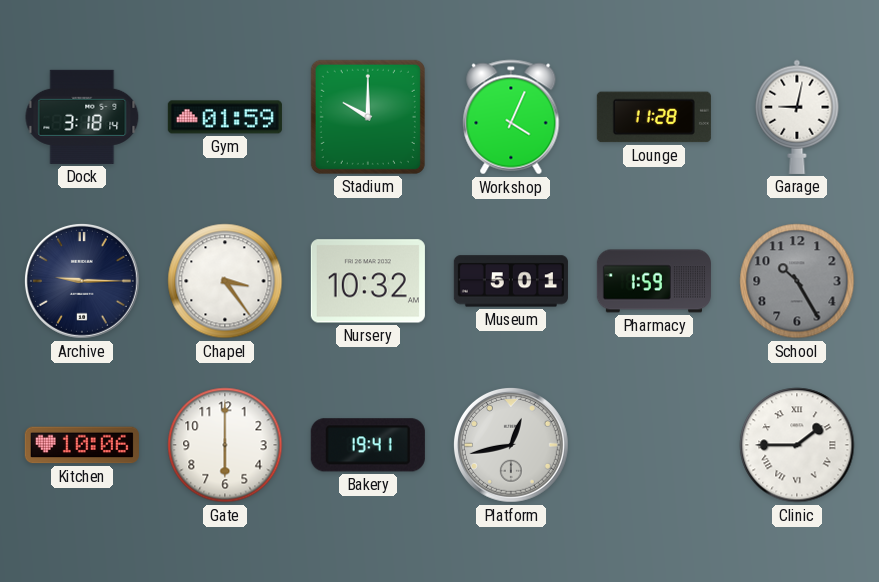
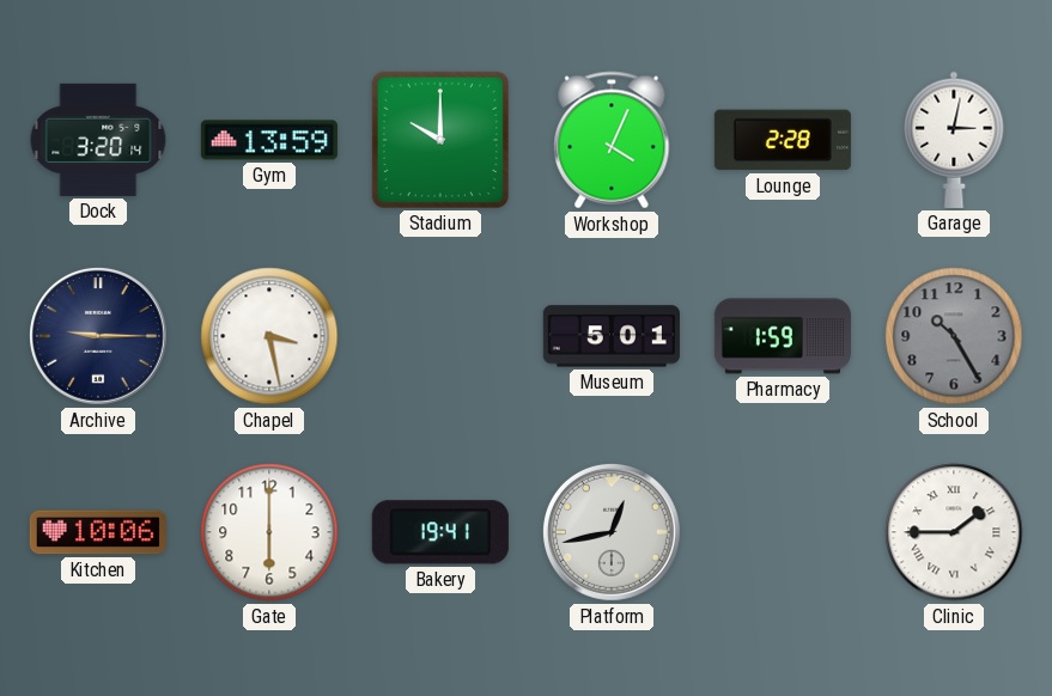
Dock: 3:18 -> 3:20
Gym: 01:59 -> 13:59
Lounge: 11:28 -> 2:28
Garage: 9:02 -> 3:02
Chapel: 3:24 -> 3:28
Nursery: 10:32 -> none
